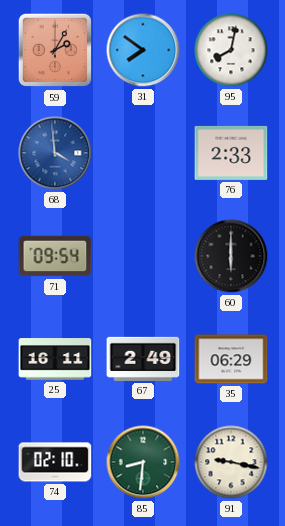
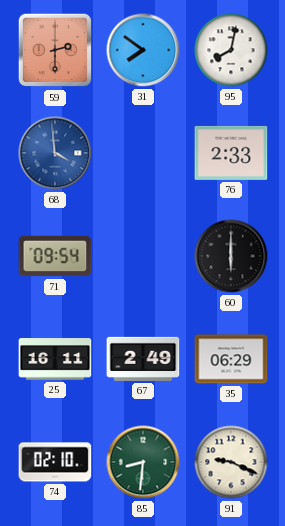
59: 2:05 -> 2:30
91: 9:17 -> 9:19
